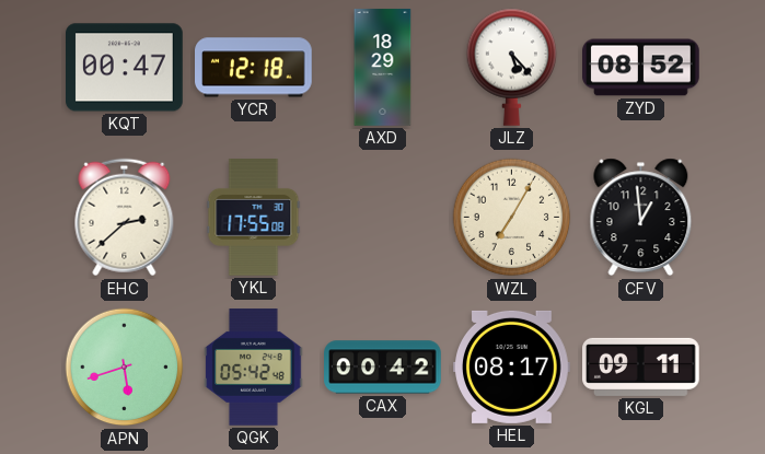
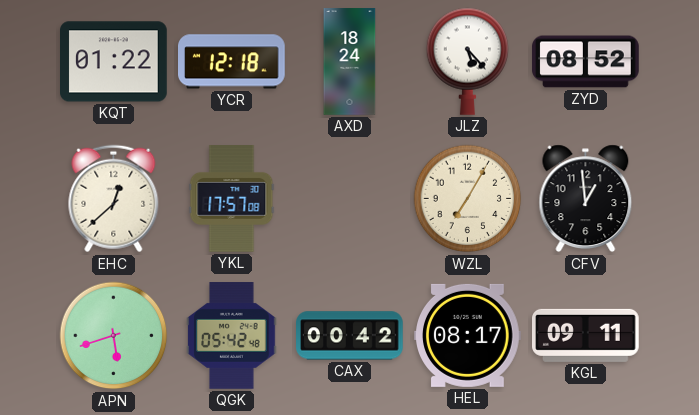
KQT: 00:47 -> 01:22
AXD: 18:29 -> 18:24
EHC: 2:38 -> 12:38
YKL: 17:55 -> 17:57
